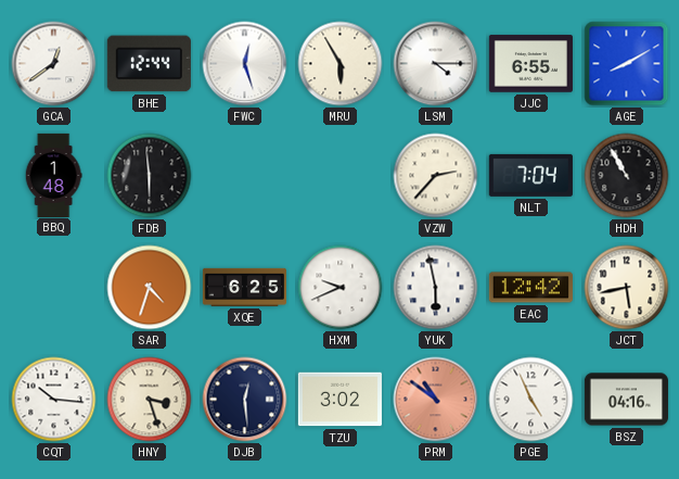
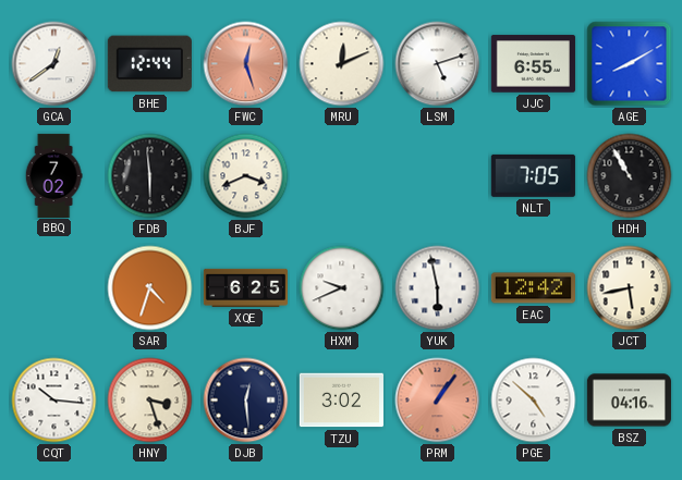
FWC dial: white -> salmon
MRU: 5:55 -> 12:11
LSM: 4:15 -> 5:12
BBQ: 1:48 -> 7:02
BJF: none -> 3:41
VZW: 2:37 -> none
NLT: 7:04 -> 7:05
PRM: 10:51 -> 1:06
PGE: 4:56 -> 4:52
